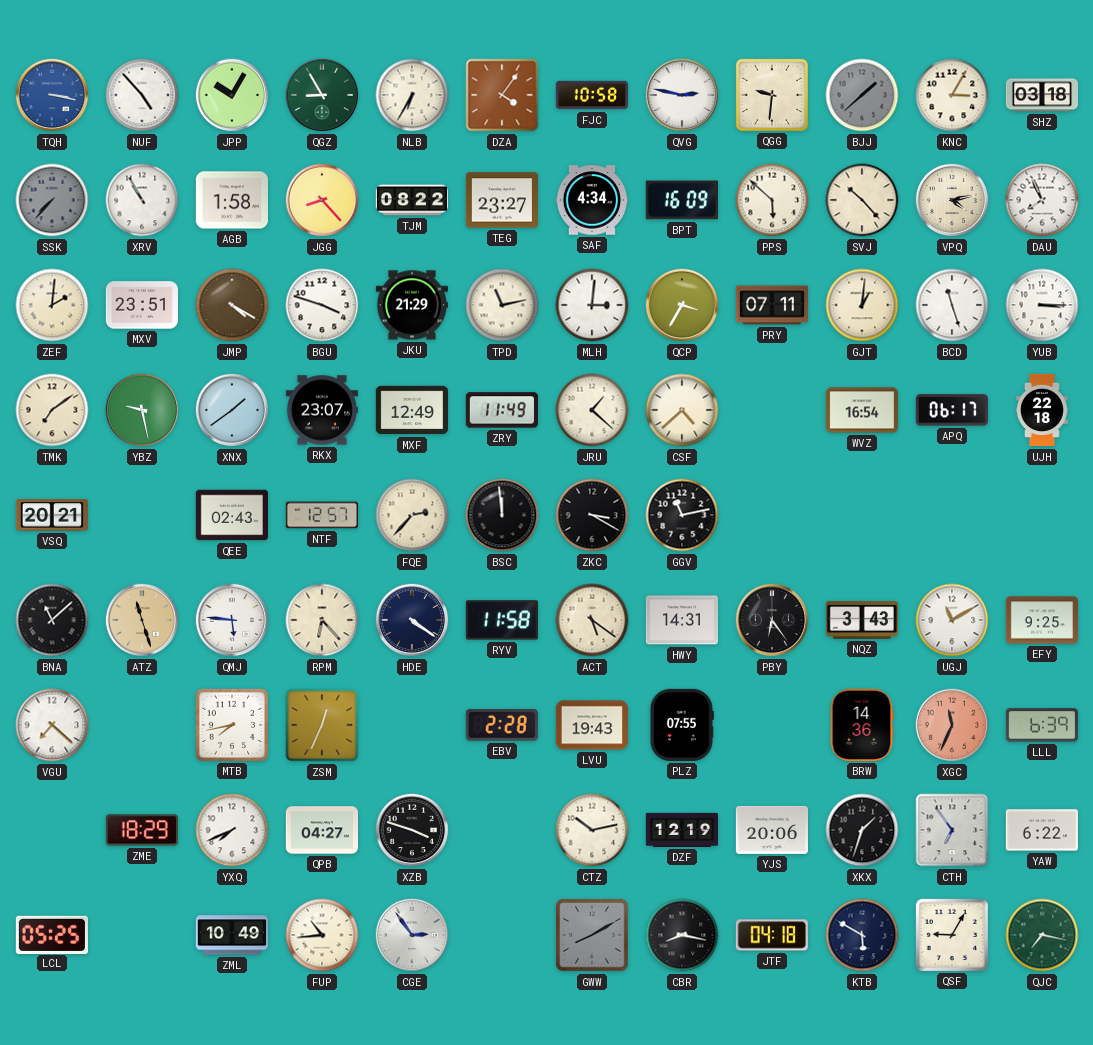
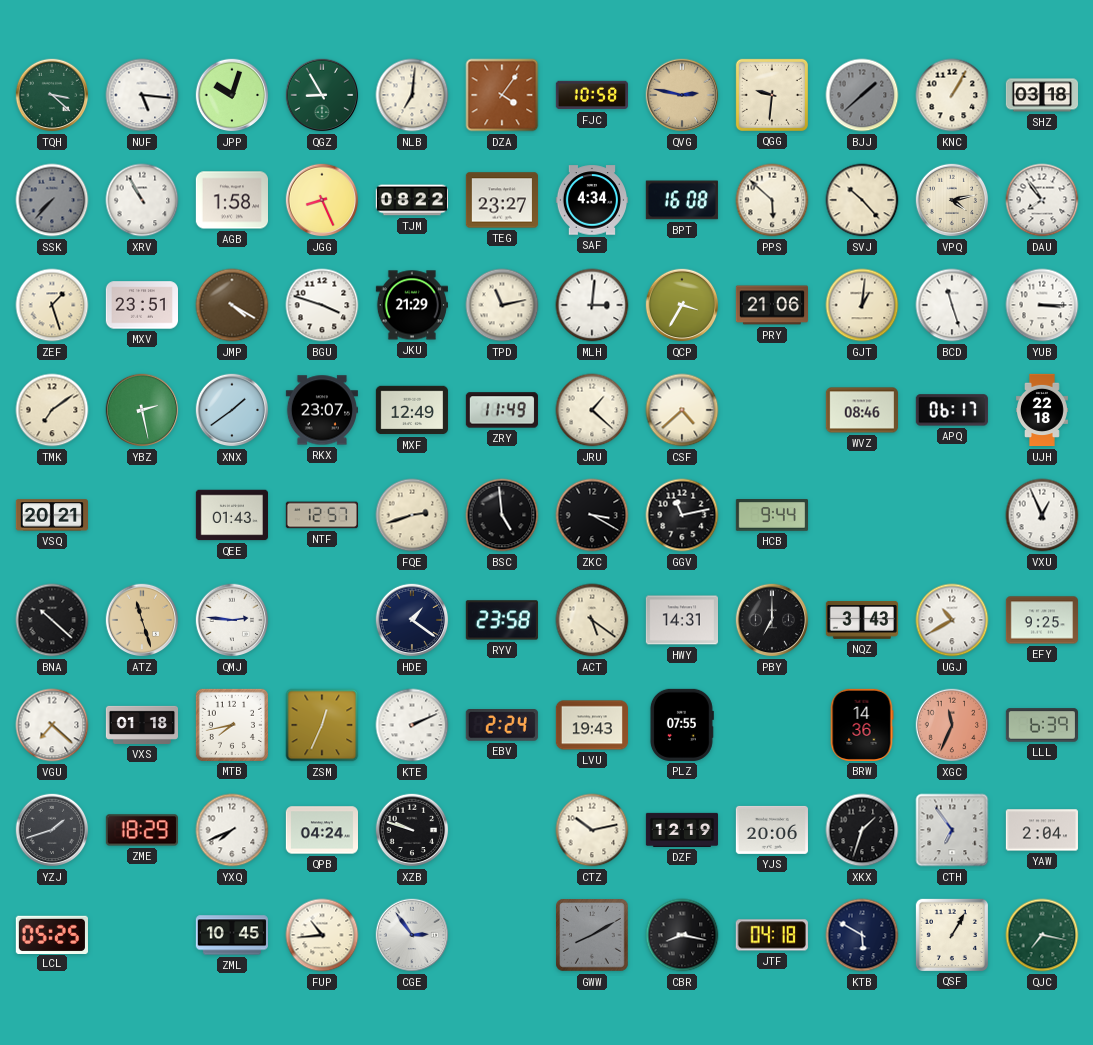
TQH: 3:17 -> 3:22
TQH dial: blue -> green
NUF: 4:53 -> 5:16
JPP: 10:05 -> 10:03
NLB: 6:35 -> 7:01
QVG dial: white -> champagne
KNC: 3:05 -> 1:05
JGG: 8:23 -> 8:26
BPT: 16:09 -> 16:08
DAU: 7:56 -> 7:54
ZEF: 2:01 -> 1:27
PRY: 07:11 -> 21:06
YBZ: 9:28 -> 2:28
WVZ: 16:54 -> 08:46
QEE: 02:43 -> 01:43
FQE: 2:37 -> 2:42
BSC: 11:59 -> 4:59
HCB: none -> 9:44
VXU: none -> 12:56
BNA: 11:08 -> 10:22
QMJ: 5:46 -> 2:46
RPM: 6:23 -> none
HDE: 4:21 -> 1:21
RYV: 11:58 -> 23:58
PBY: 6:24 -> 7:00
UGJ: 11:10 -> 10:40
VXS: none -> 01:18
KTE: none -> 2:11
EBV: 2:28 -> 2:24
YZJ: none -> 1:42
QPB: 04:27 -> 04:24
XZB: 3:48 -> 9:48
YAW: 6:22 -> 2:04
ZML: 10:49 -> 10:45
QSF: 9:05 -> 1:05
